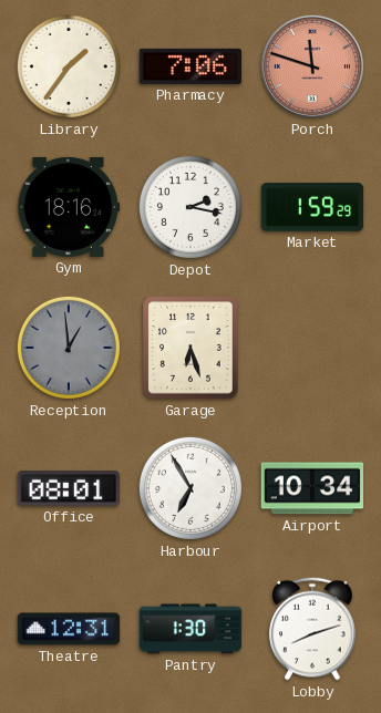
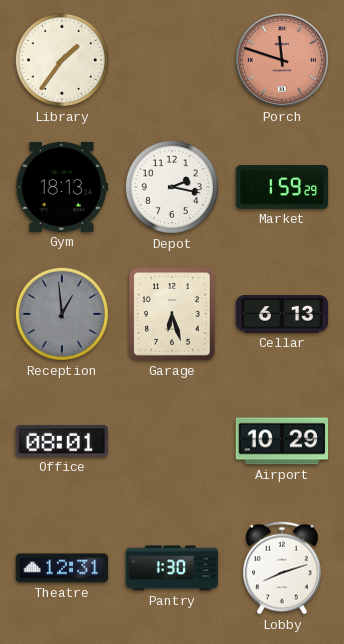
Pharmacy: 7:06 -> none
Gym: 18:16 -> 18:13
Cellar: none -> 6:13
Harbour: 6:55 -> none
Airport: 10:34 -> 10:29
